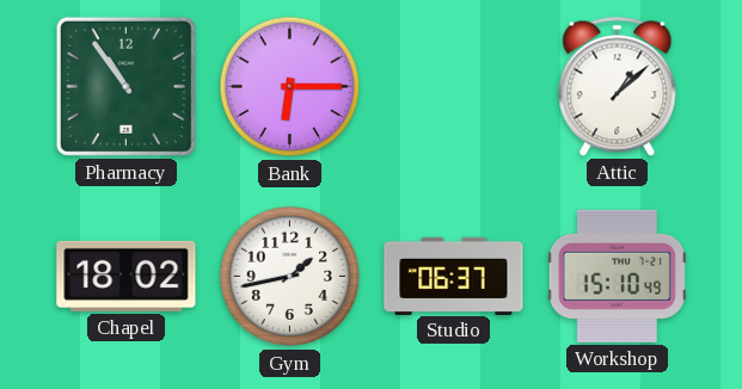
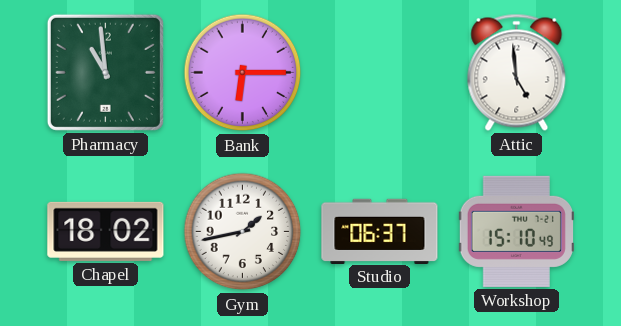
Pharmacy: 10:54 -> 10:59
Attic: 1:08 -> 4:59
